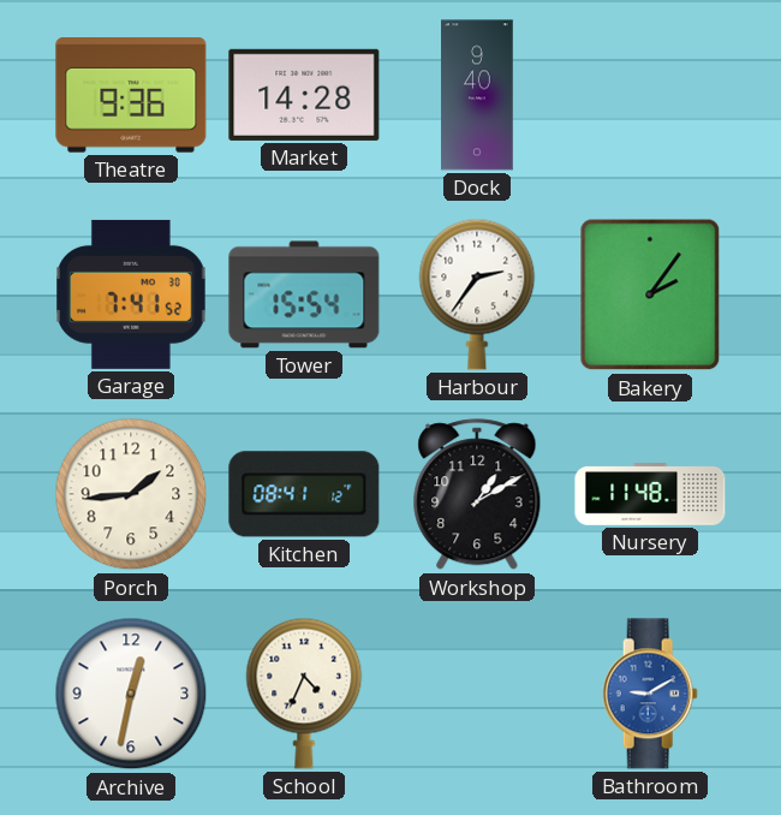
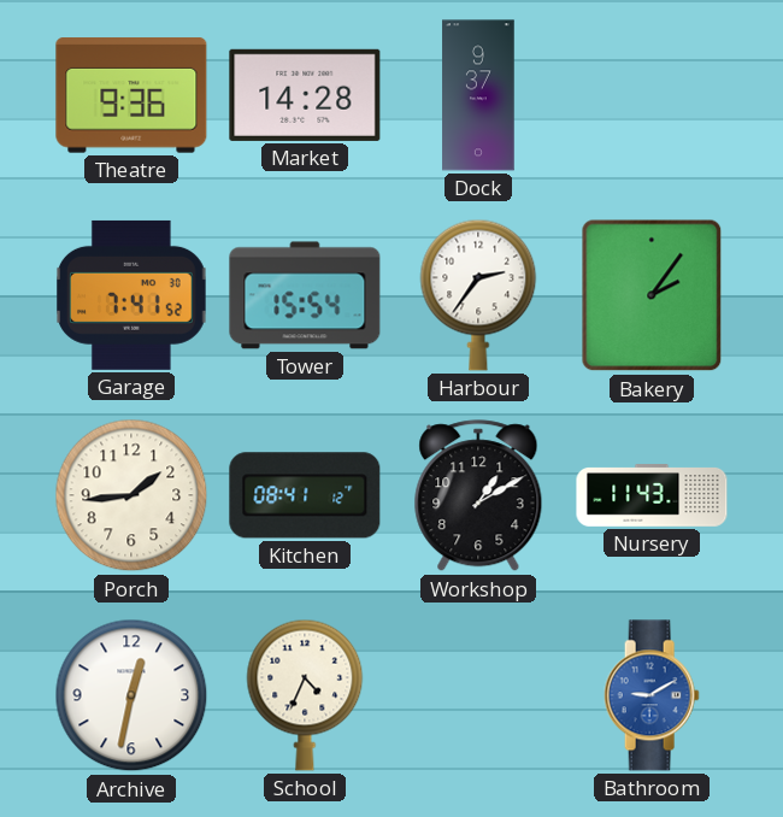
Dock: 9:40 -> 9:37
Nursery: 11:48 -> 11:43
